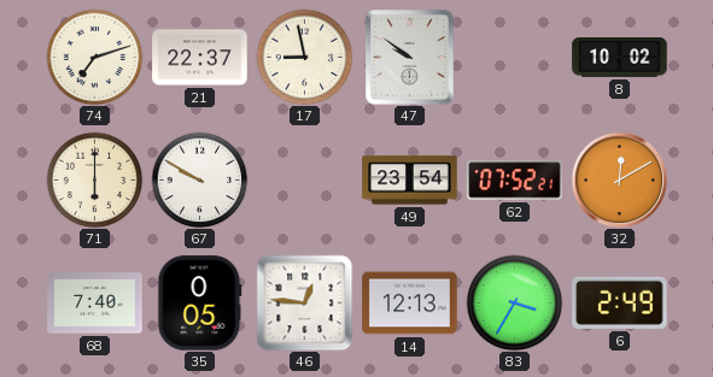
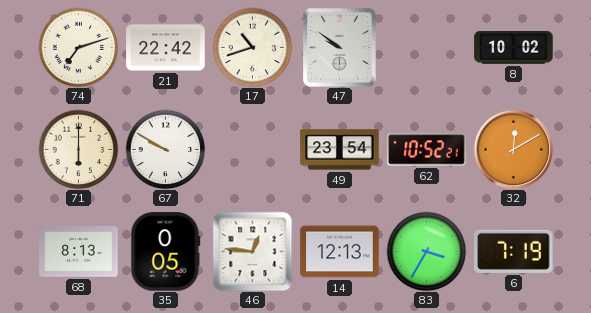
21: 22:37 -> 22:42
17: 8:58 -> 10:42
62: 07:52 -> 10:52
68: 7:40 -> 8:13
6: 2:49 -> 7:19
